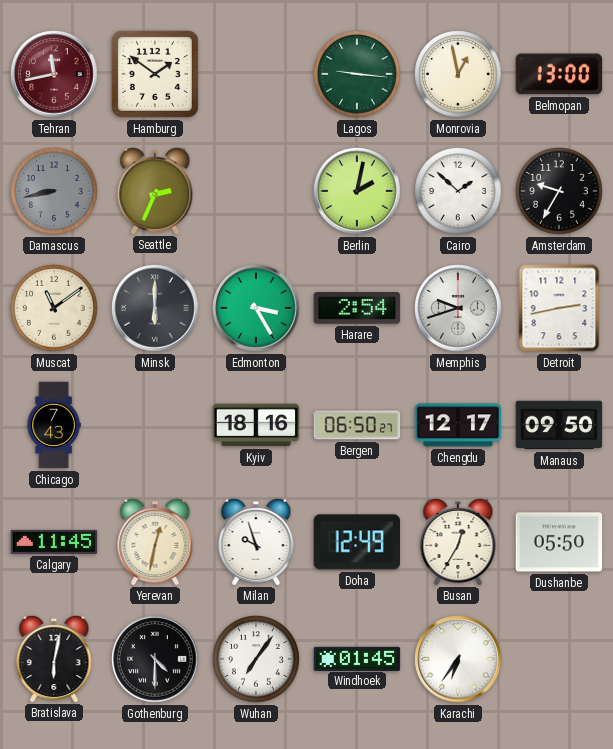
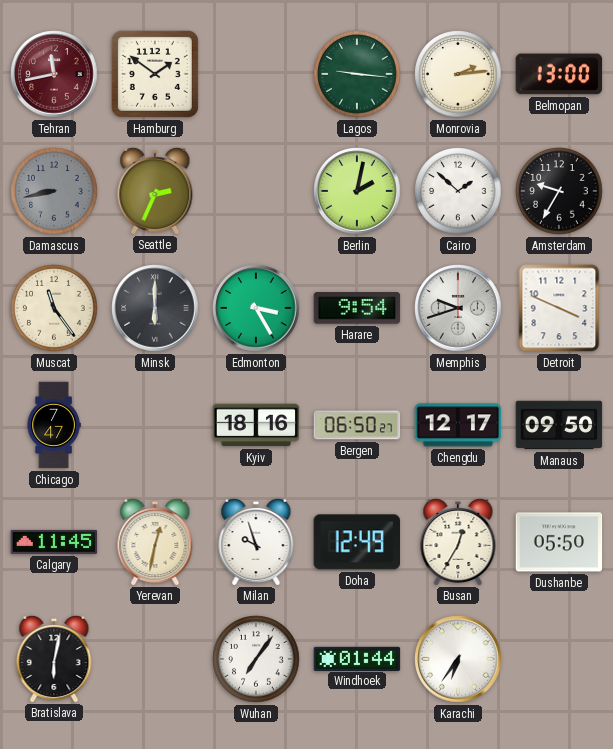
Monrovia: 12:58 -> 2:14
Muscat: 11:09 -> 11:24
Harare: 2:54 -> 9:54
Detroit: 2:43 -> 3:49
Chicago: 7:43 -> 7:47
Gothenburg: 4:30 -> none
Windhoek: 01:45 -> 01:44
